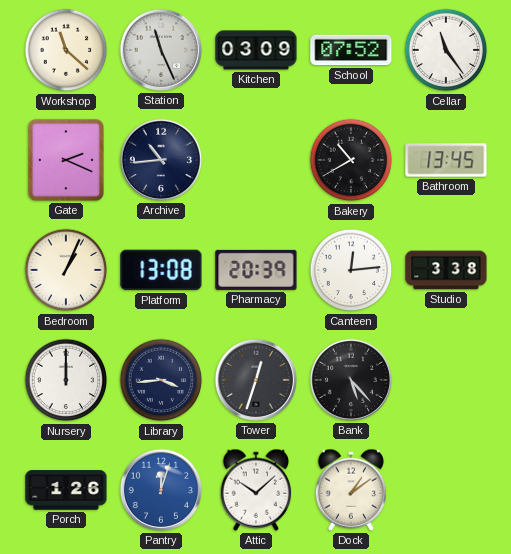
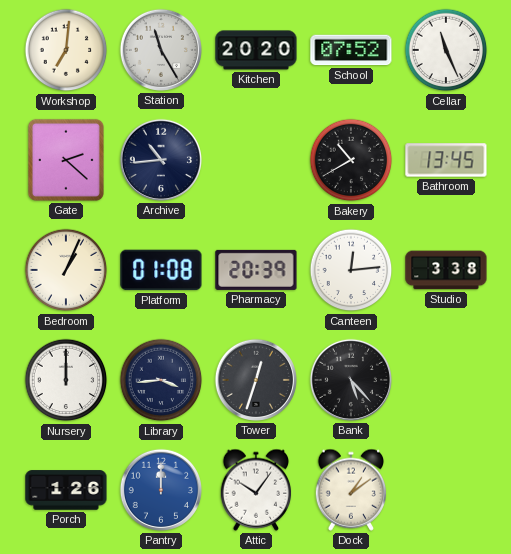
Workshop: 11:22 -> 7:01
Station: 11:26 -> 11:25
Kitchen: 03:09 -> 20:20
Cellar: 11:24 -> 11:26
Gate: 2:19 -> 2:22
Platform: 13:08 -> 01:08
Pantry: 12:03 -> 12:00
Attic: 10:08 -> 10:06
